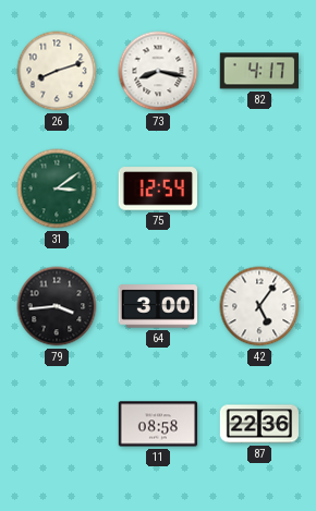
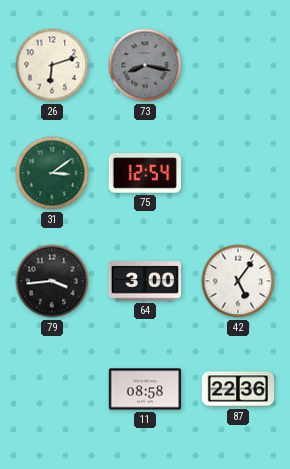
26: 8:12 -> 6:12
73 dial: white -> grey
82: 4:17 -> none
